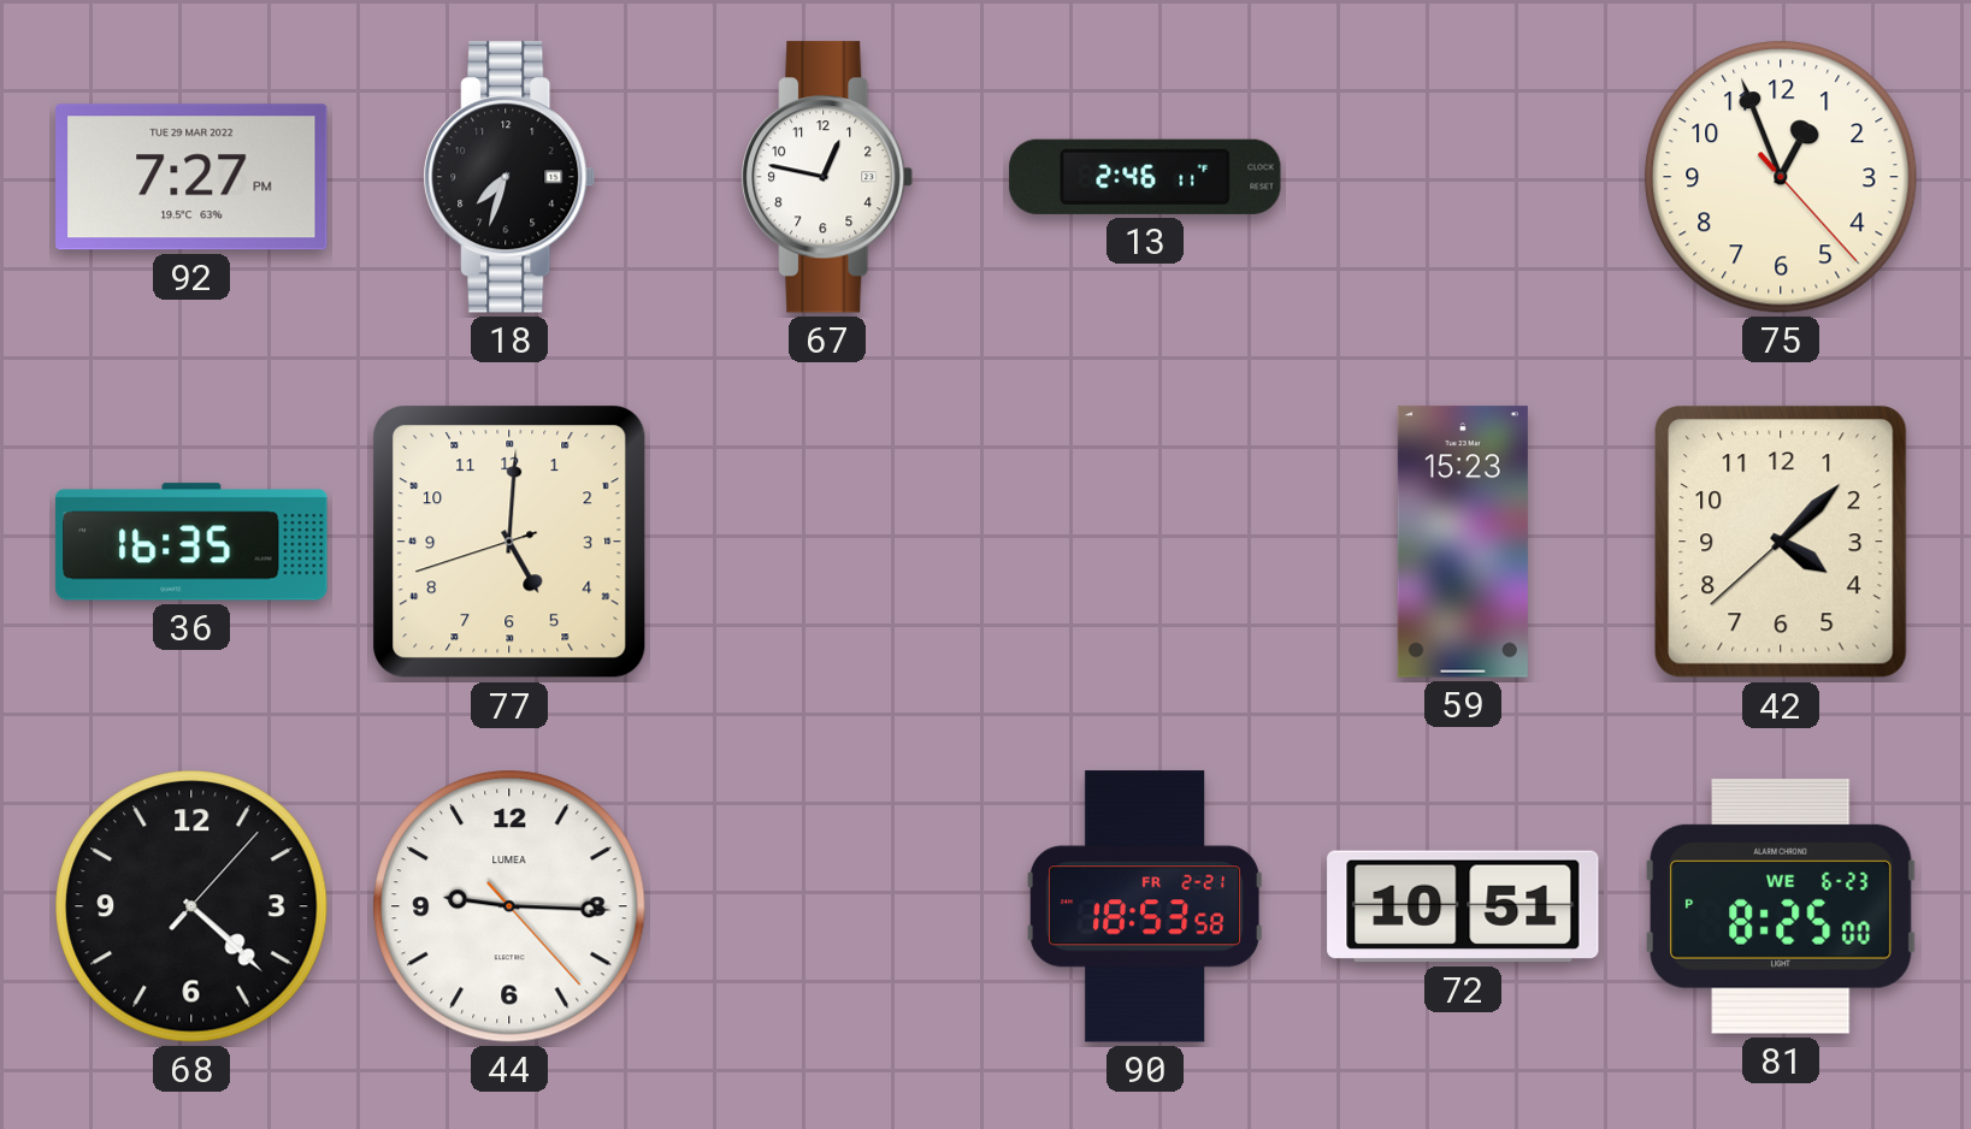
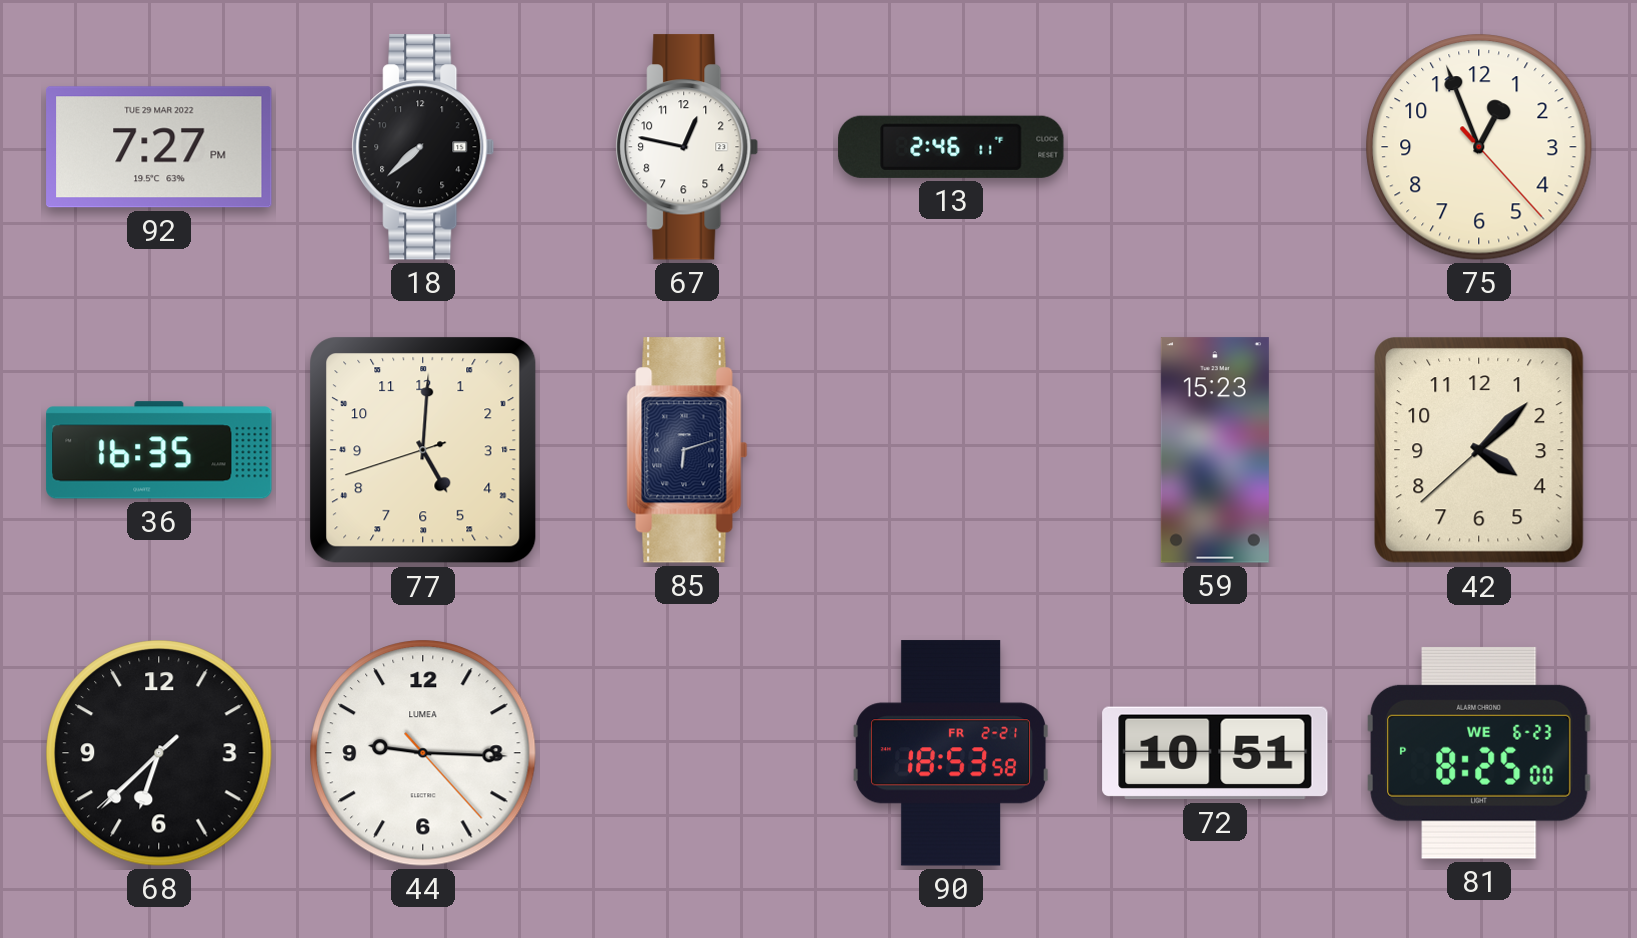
18: 7:33 -> 7:38
85: none -> 6:12
68: 4:22 -> 6:37
